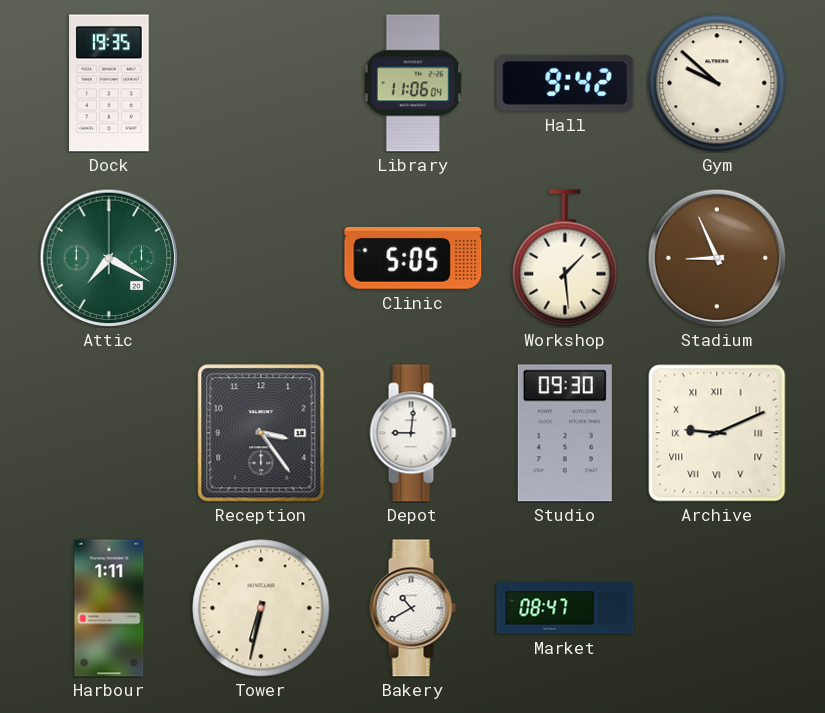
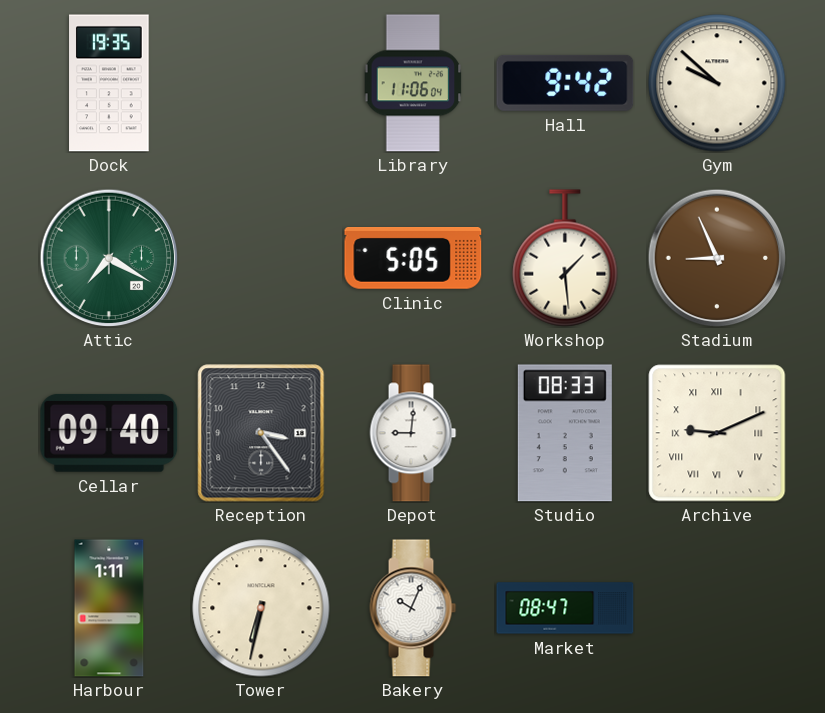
Cellar: none -> 09:40
Studio: 09:30 -> 08:33
Bakery: 10:40 -> 10:04
